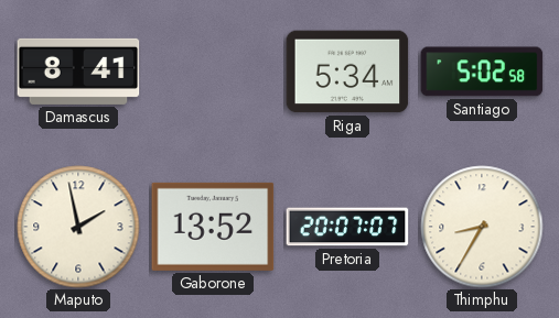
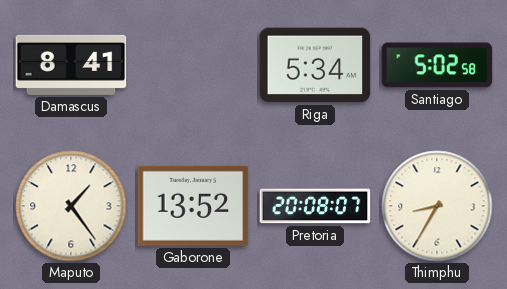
Maputo: 1:58 -> 1:24
Pretoria: 20:07 -> 20:08
